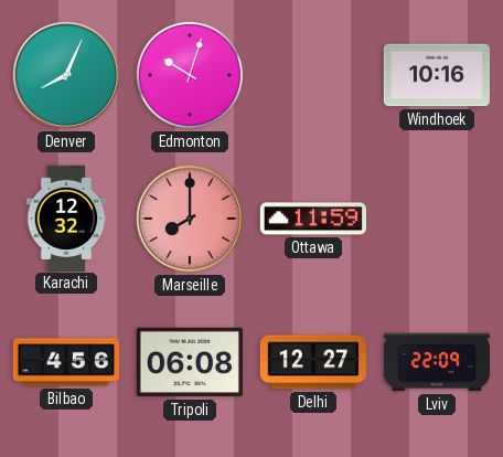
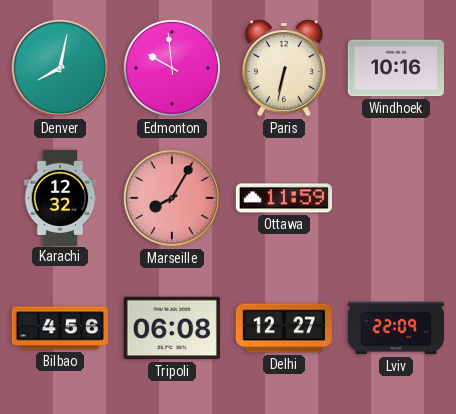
Denver: 8:04 -> 8:02
Edmonton: 10:03 -> 9:59
Paris: none -> 6:32
Marseille: 8:00 -> 8:05
